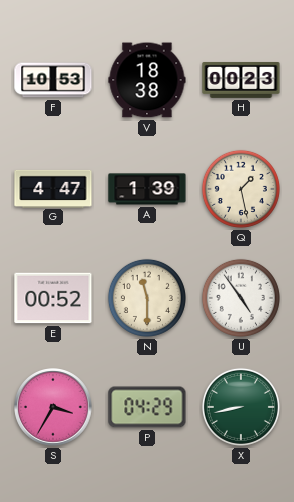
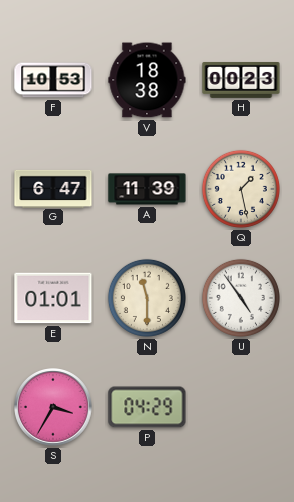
G: 4:47 -> 6:47
A: 1:39 -> 11:39
E: 00:52 -> 01:01
X: 8:43 -> none
